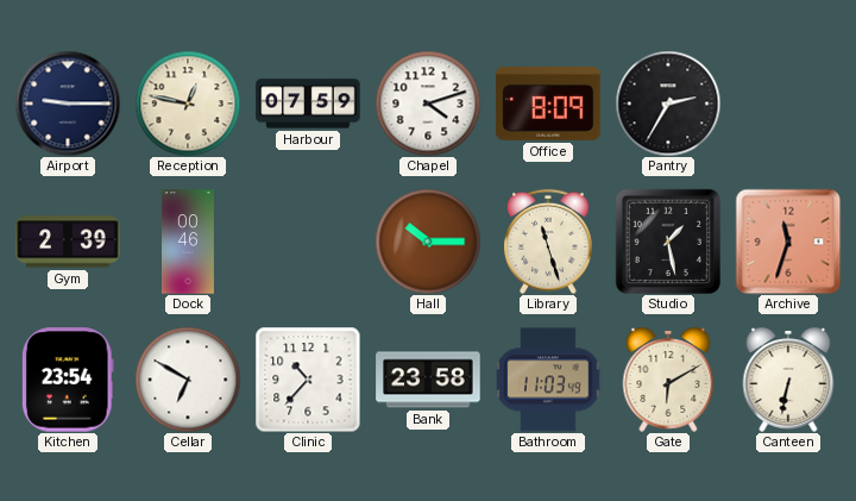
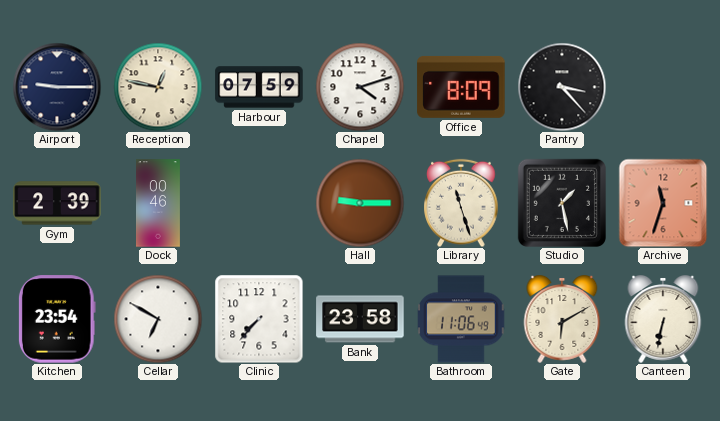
Pantry: 2:35 -> 3:23
Hall: 10:15 -> 9:15
Clinic: 10:37 -> 7:37
Bathroom: 11:03 -> 11:06
